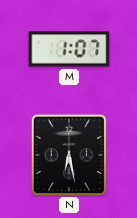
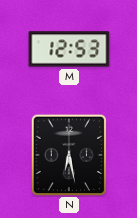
M: 1:07 -> 12:53
